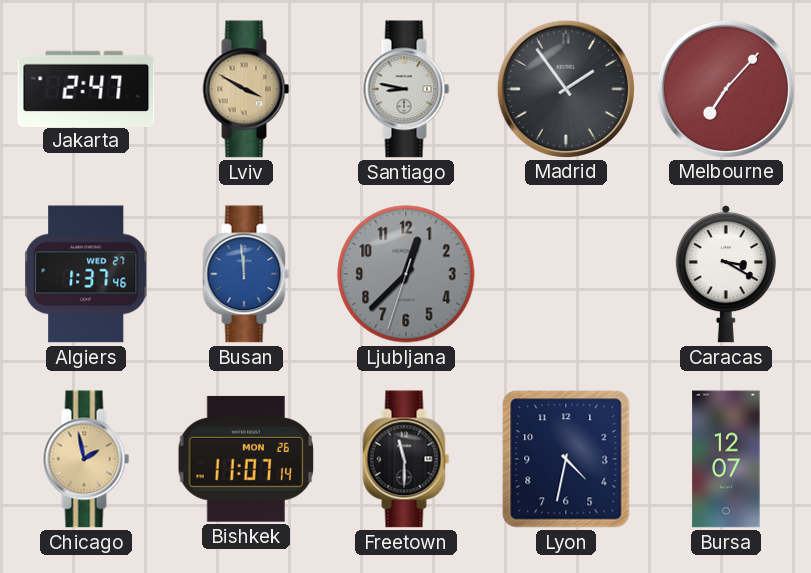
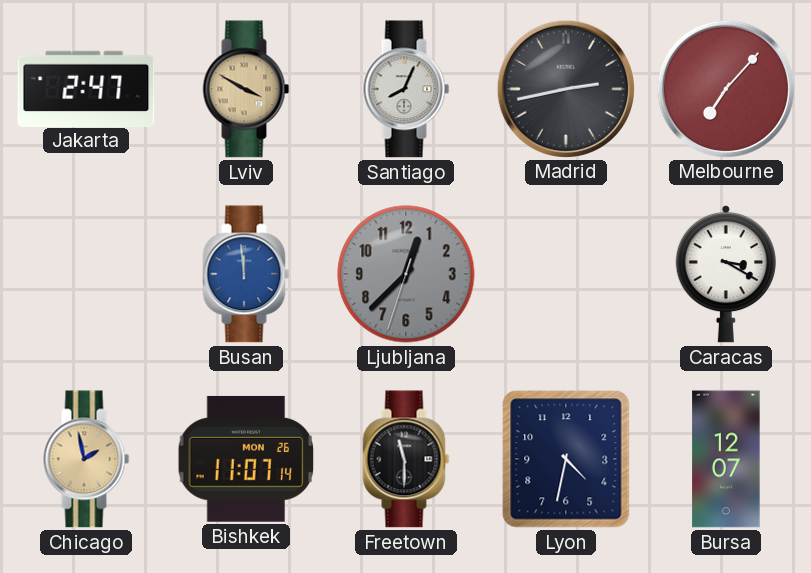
Santiago: 8:47 -> 8:04
Madrid: 1:54 -> 2:43
Algiers: 1:37 -> none
